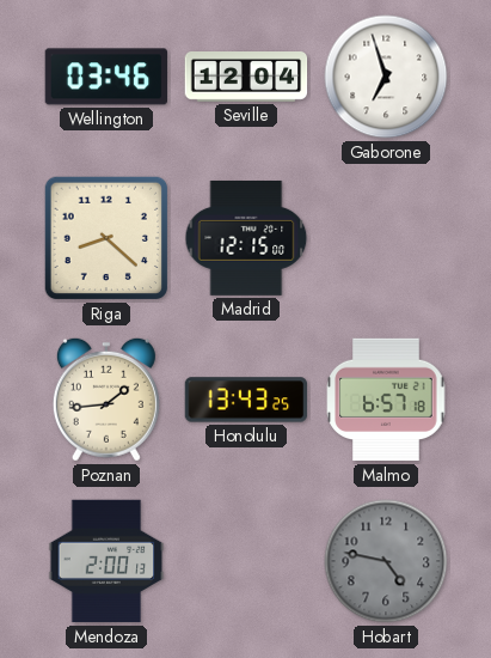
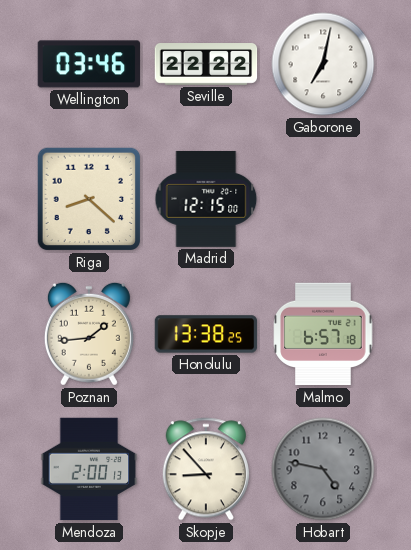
Seville: 12:04 -> 22:22
Gaborone: 6:57 -> 7:02
Honolulu: 13:43 -> 13:38
Skopje: none -> 8:53
